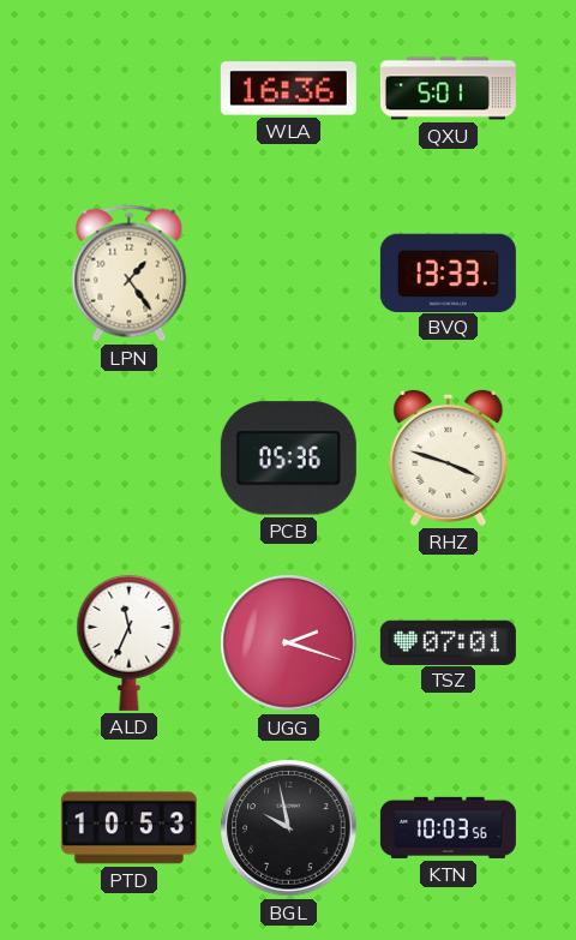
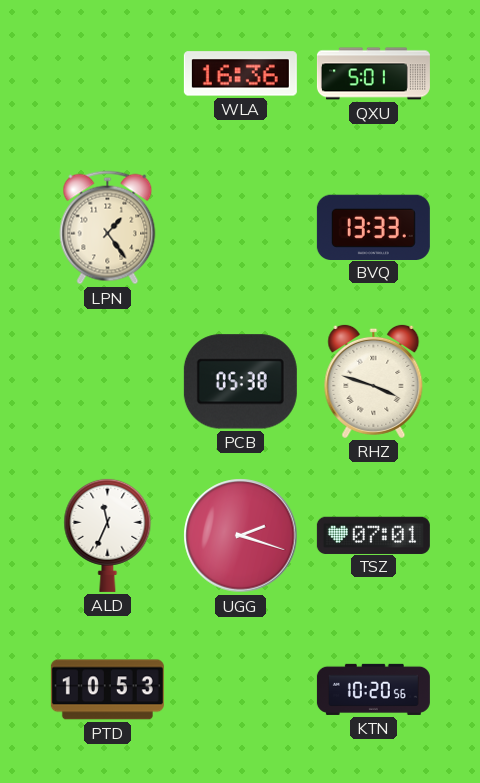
PCB: 05:36 -> 05:38
BGL: 9:58 -> none
KTN: 10:03 -> 10:20
